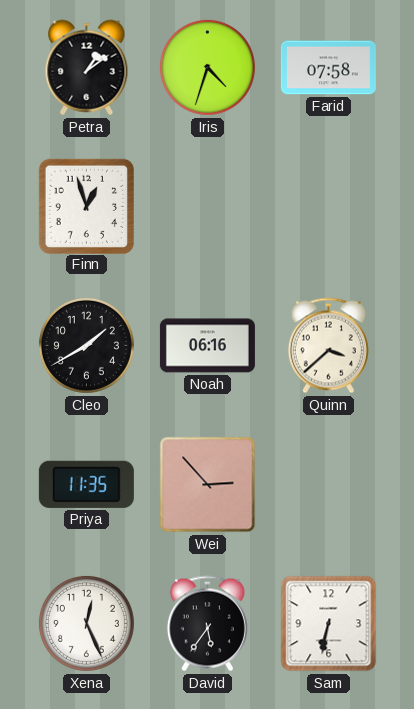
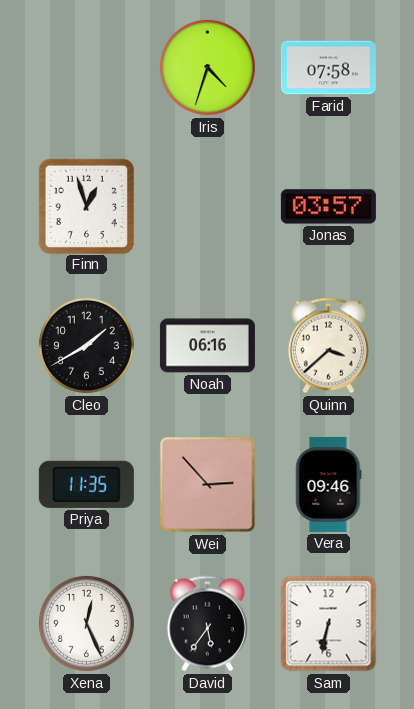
Petra: 1:09 -> none
Jonas: none -> 03:57
Vera: none -> 09:46
